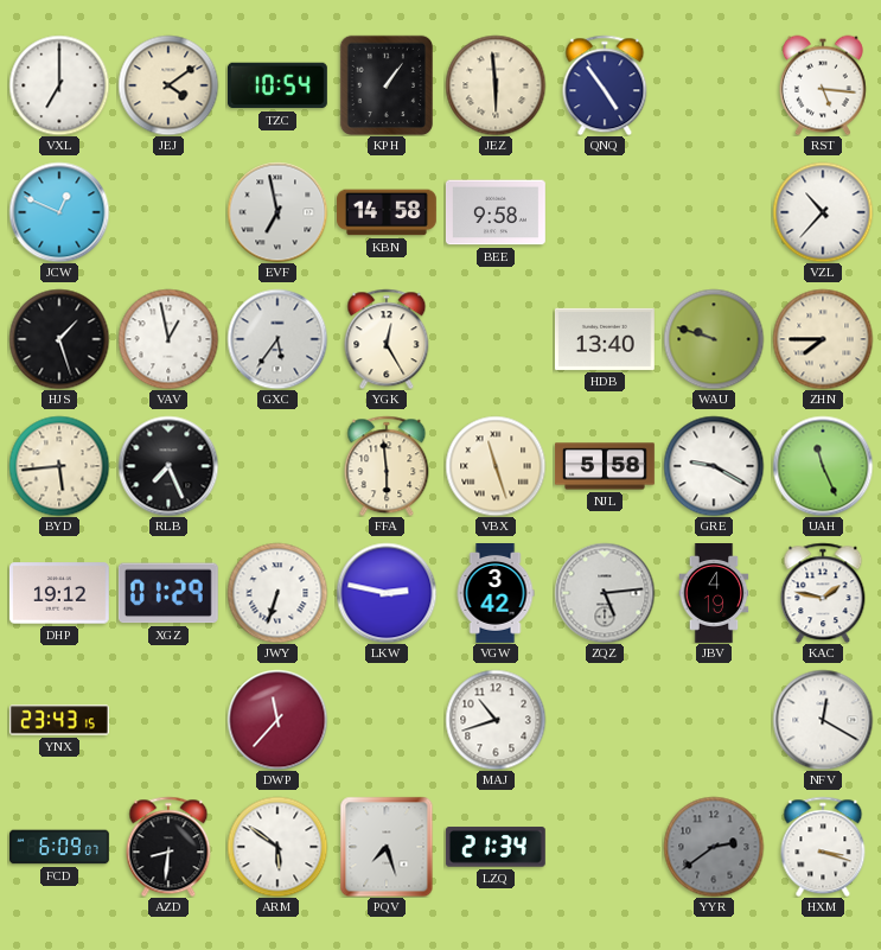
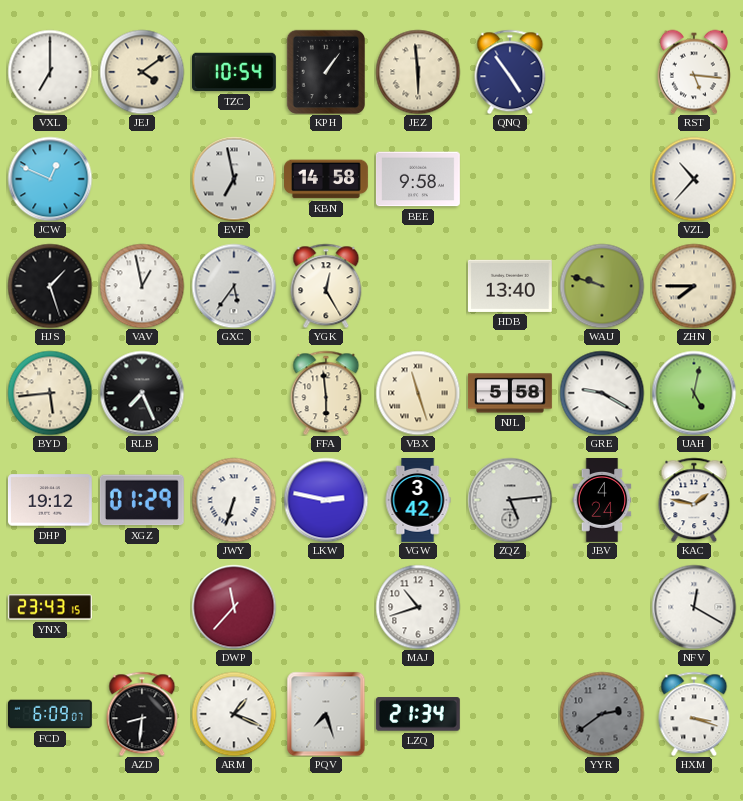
UAH: 11:26 -> 5:02
JBV: 4:19 -> 4:24
ARM: 5:51 -> 1:19
